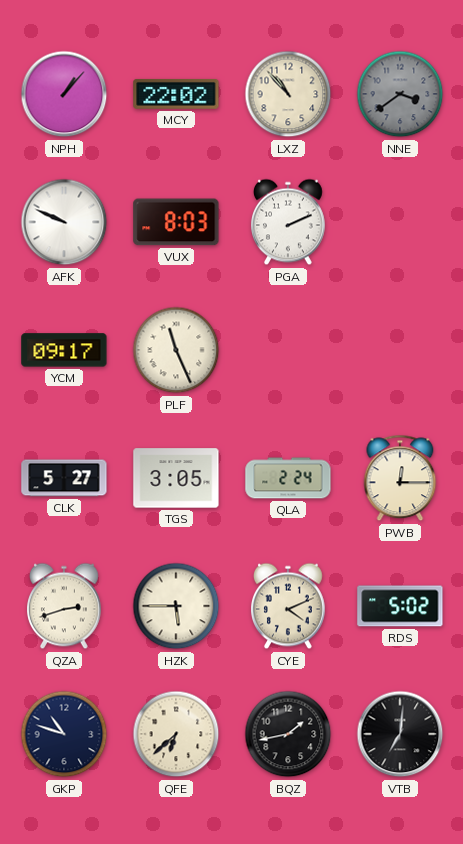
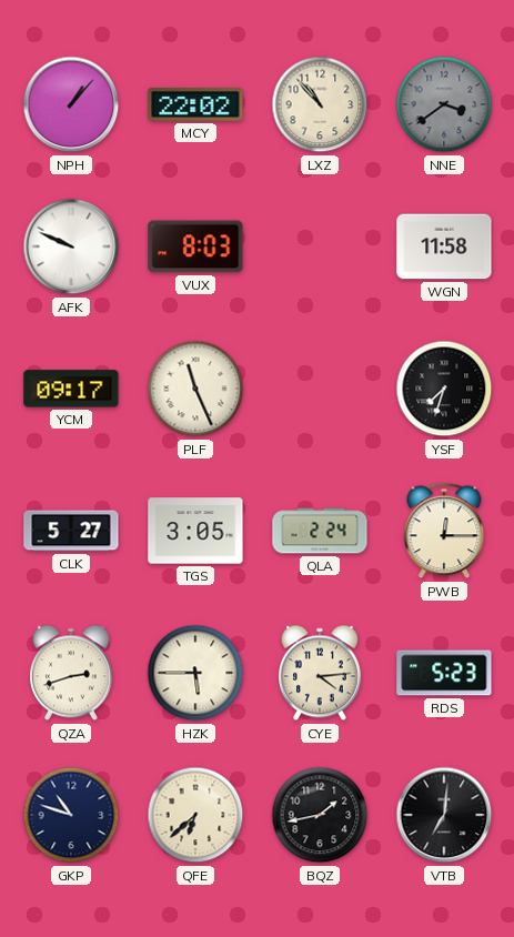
PGA: 2:11 -> none
WGN: none -> 11:58
YSF: none -> 7:33
CYE: 4:11 -> 4:14
RDS: 5:02 -> 5:23
